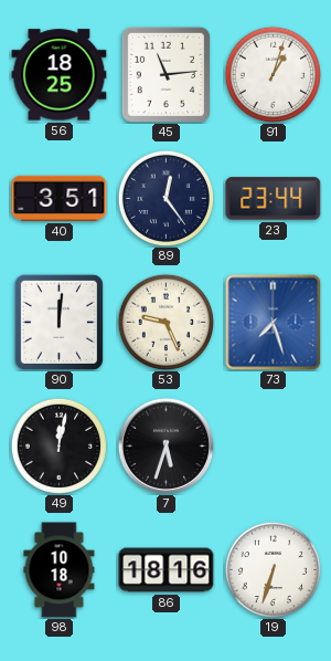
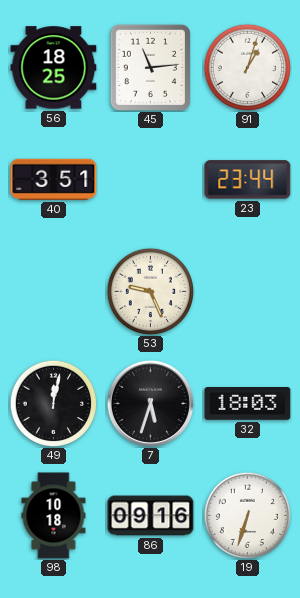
89: 12:24 -> none
90: 12:01 -> none
73: 7:27 -> none
32: none -> 18:03
86: 18:16 -> 09:16
